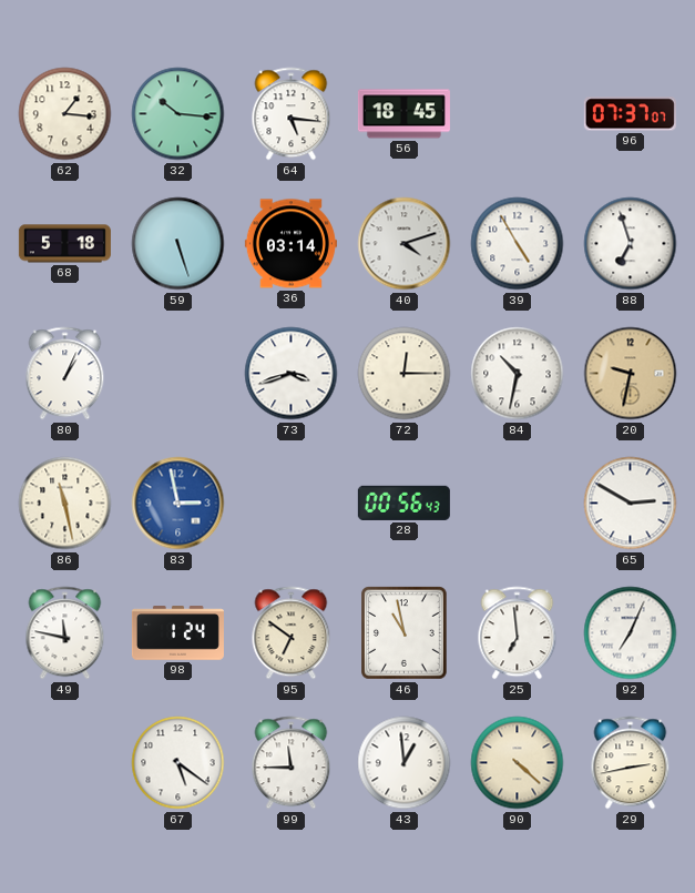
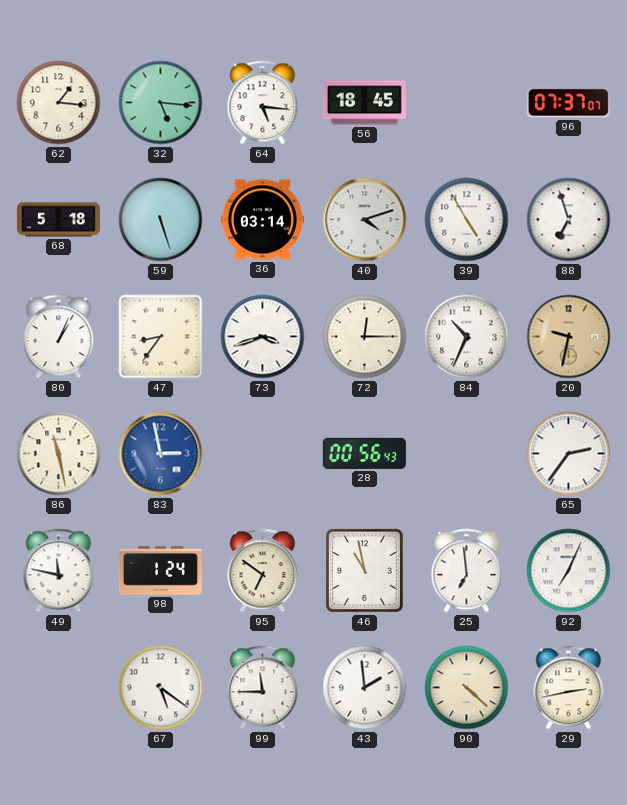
32: 10:16 -> 5:16
47: none -> 8:36
84: 10:32 -> 10:34
65: 2:50 -> 2:36
43: 12:59 -> 1:59
